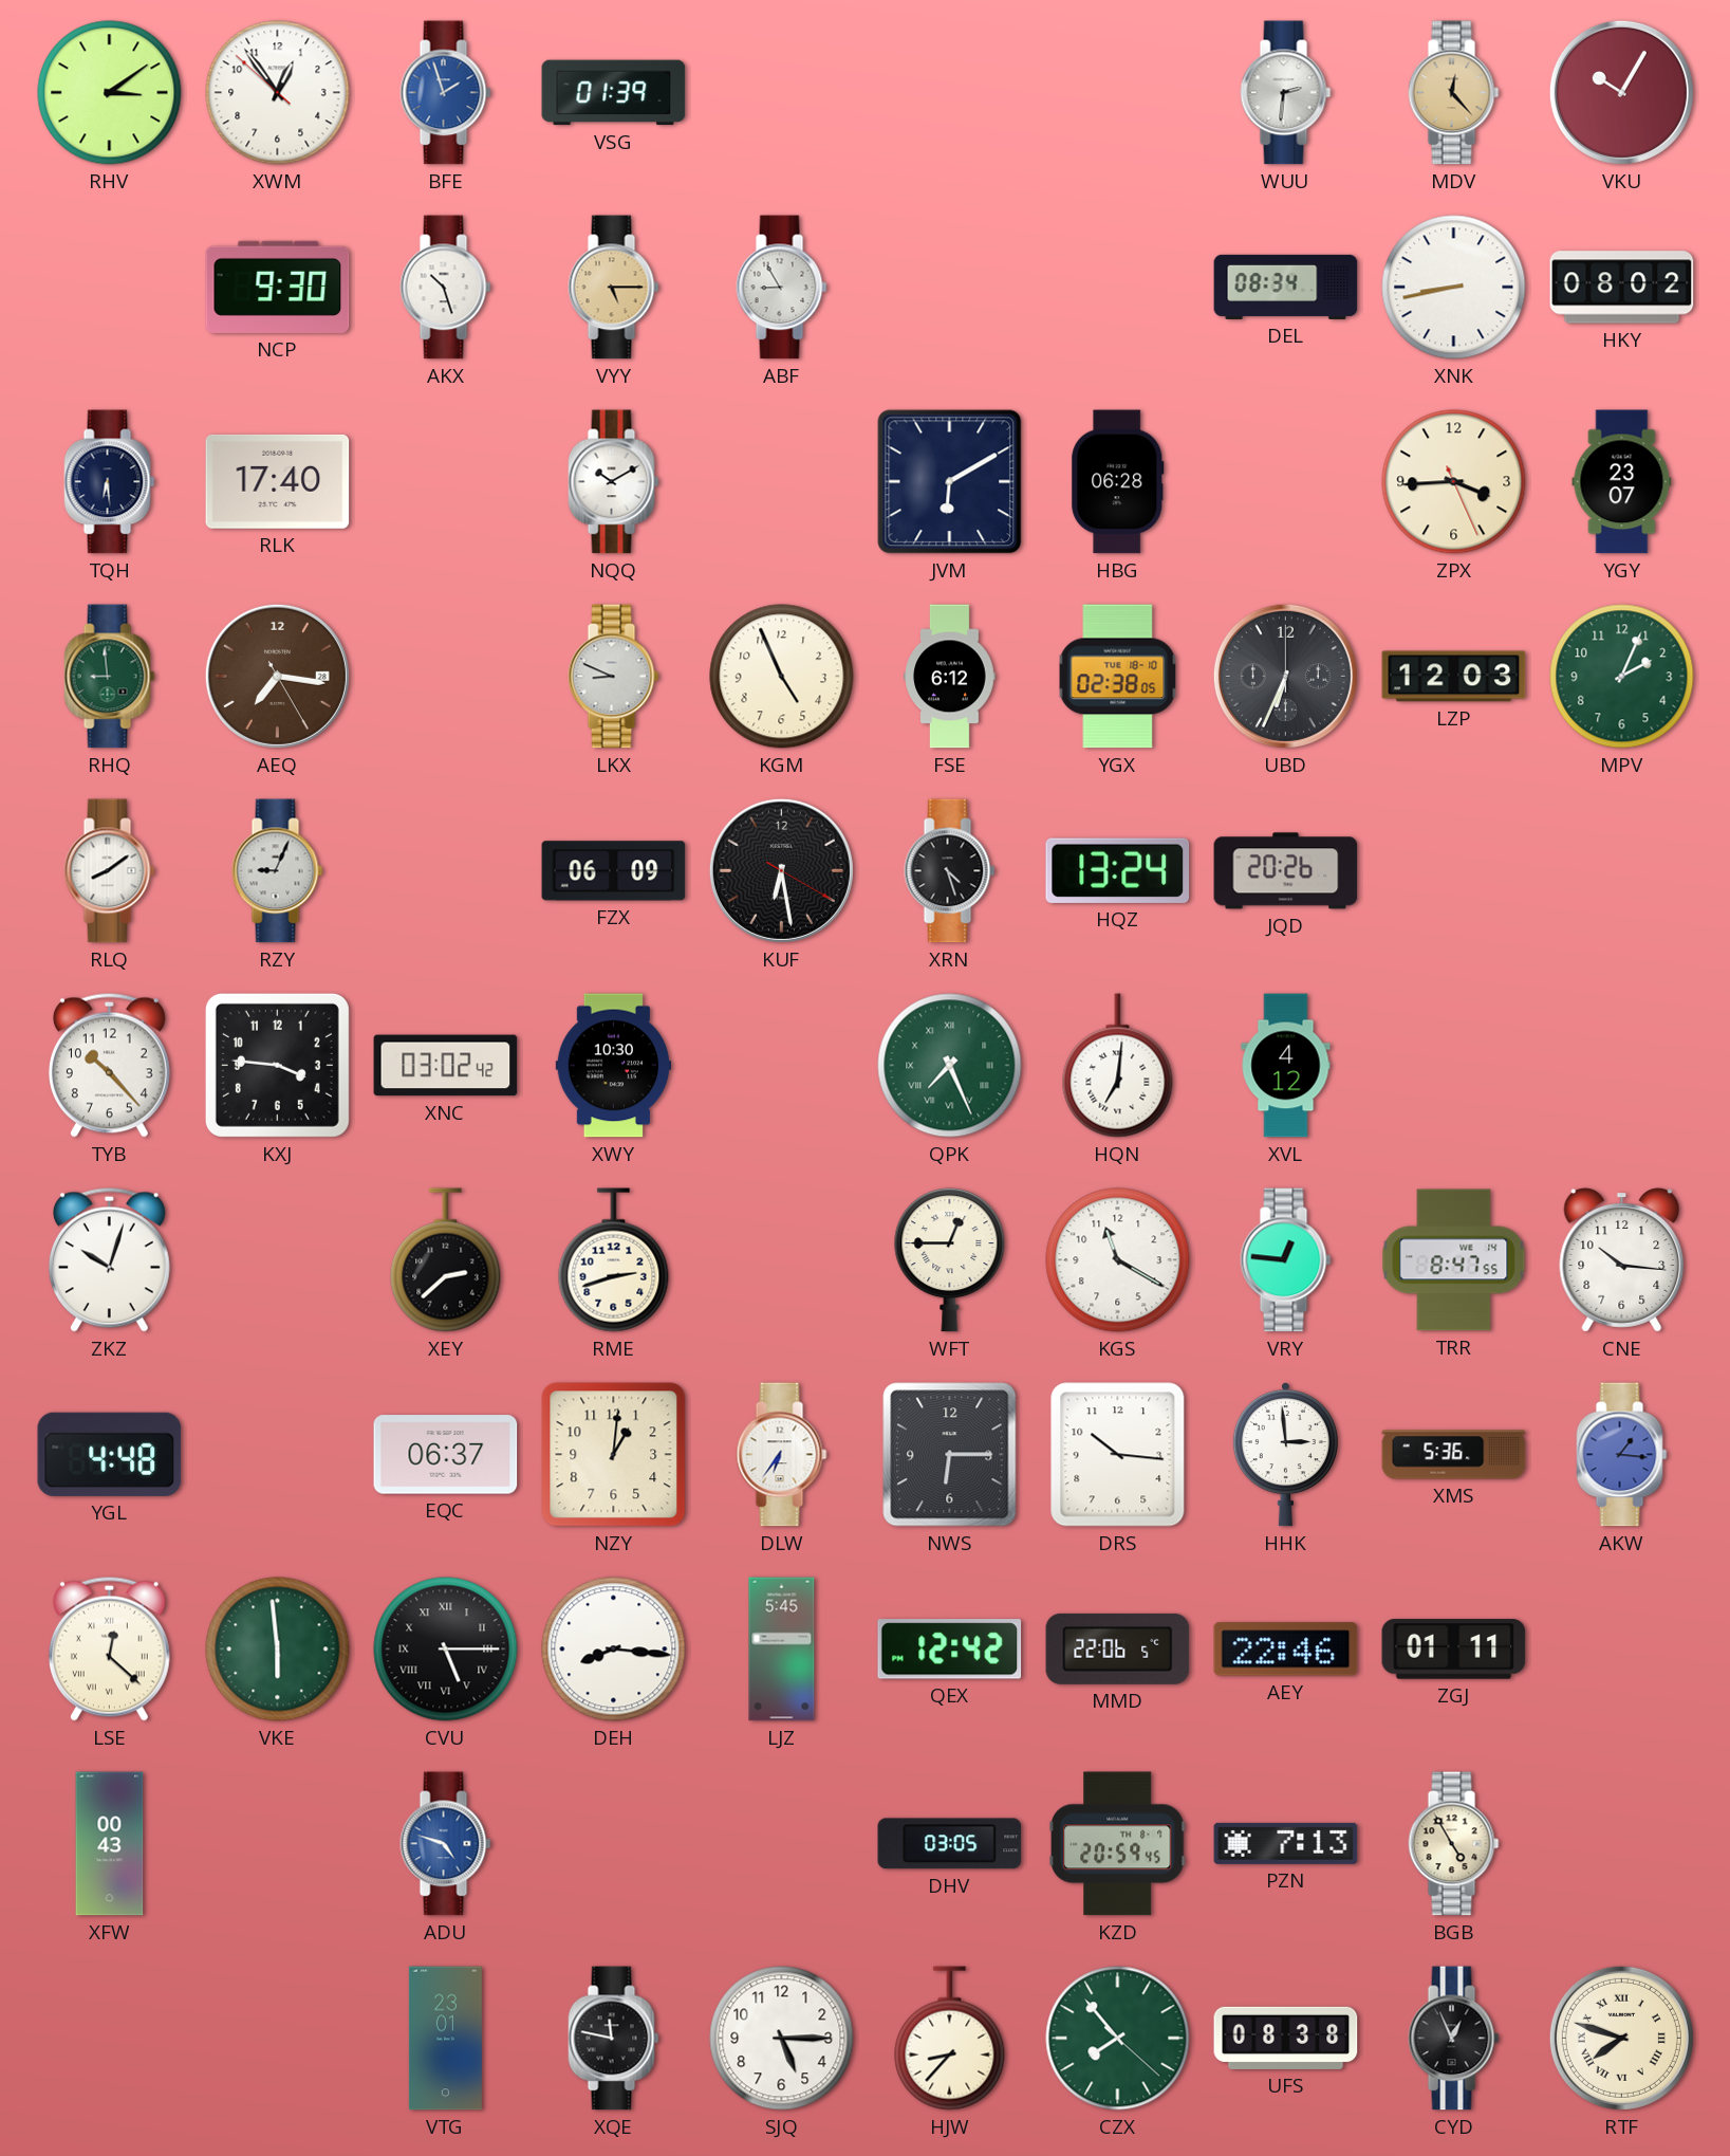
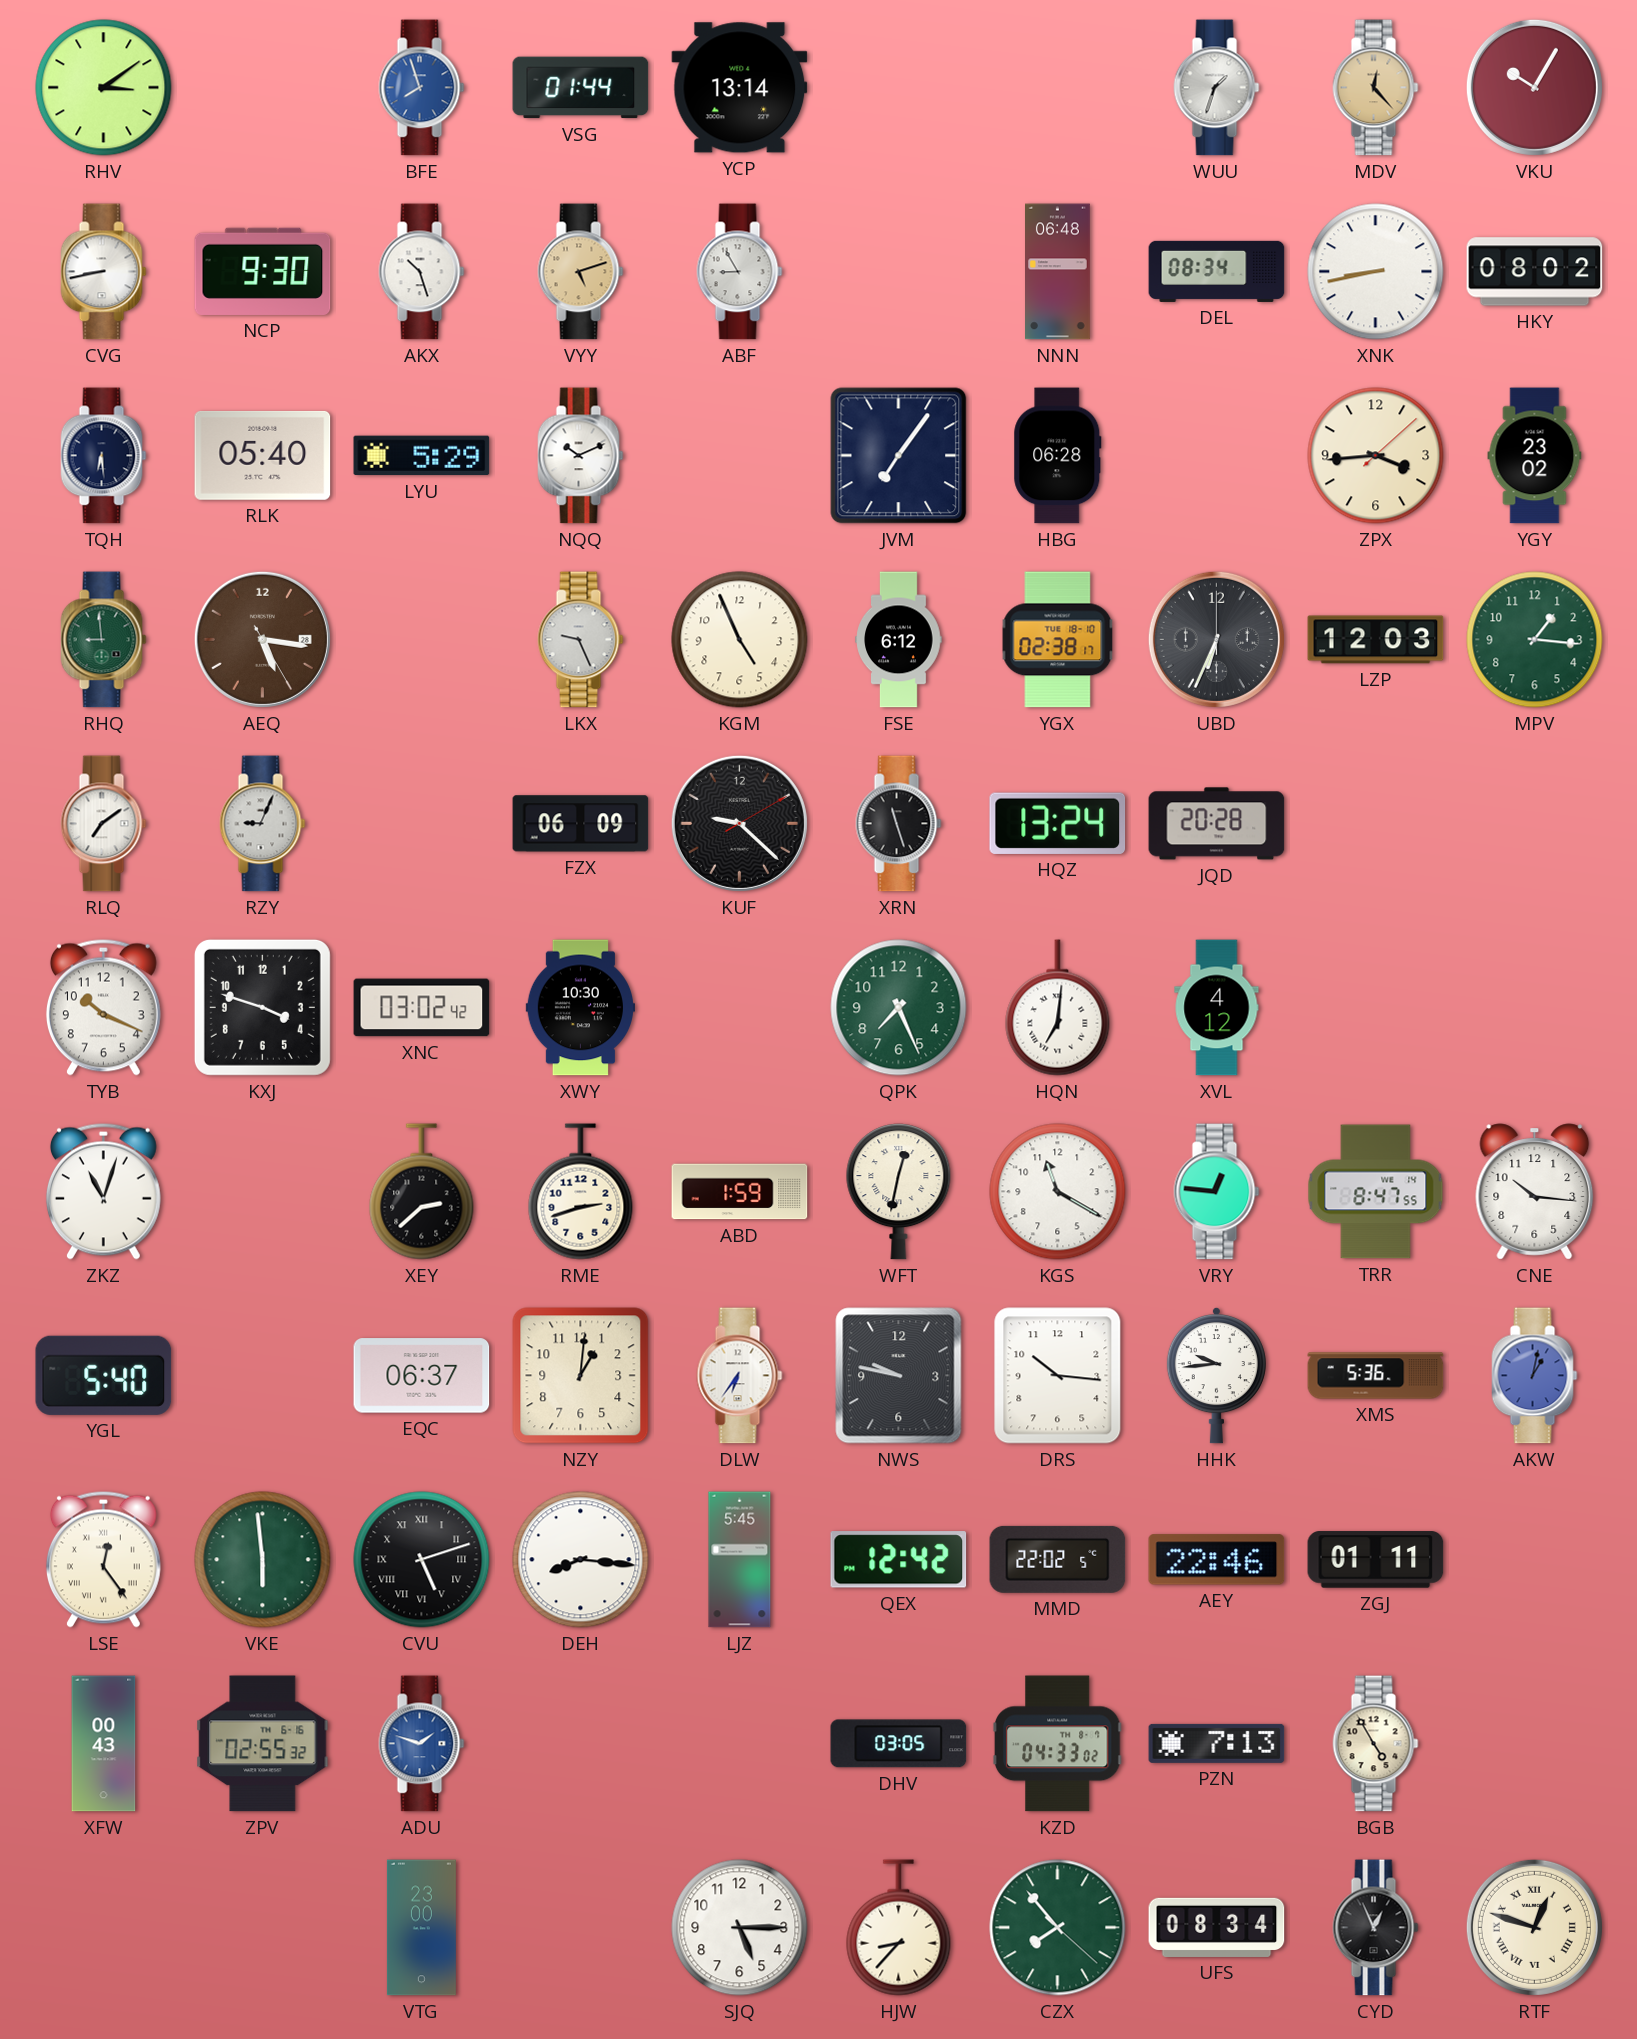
XWM: 12:53 -> none
BFE: 1:57 -> 7:57
VSG: 01:39 -> 01:44
YCP: none -> 13:14
WUU: 2:31 -> 1:33
CVG: none -> 8:43
VYY: 5:15 -> 5:12
NNN: none -> 06:48
RLK: 17:40 -> 05:40
LYU: none -> 5:29
NQQ: 10:10 -> 10:11
JVM: 6:10 -> 7:06
ZPX: 3:44:26 -> 3:44:08
YGY: 23:07 -> 23:02
AEQ: 7:16 -> 5:16
LKX: 8:49 -> 9:26
YGX: 02:38:05 -> 02:38:17
MPV: 2:04 -> 1:16
RLQ: 8:09 -> 7:09
KUF: 6:28 -> 9:22
XRN: 4:27 -> 11:27
JQD: 20:26 -> 20:28
TYB: 10:23 -> 10:19
KXJ: 3:46 -> 3:48
QPK numerals: Roman -> Arabic
ZKZ: 10:03 -> 11:03
ABD: none -> 1:59
WFT: 12:45 -> 12:32
YGL: 4:48 -> 5:40
NWS: 6:15 -> 9:47
HHK: 2:59 -> 9:44
AKW: 1:16 -> 1:02
LSE: 12:22 -> 12:24
CVU: 5:15 -> 5:12
MMD: 22:06 -> 22:02
ZPV: none -> 02:55
ADU: 4:48 -> 1:48
KZD: 20:59 -> 04:33
VTG: 23:01 -> 23:00
XQE: 11:47 -> none
UFS: 08:38 -> 08:34
RTF: 7:48 -> 12:48
